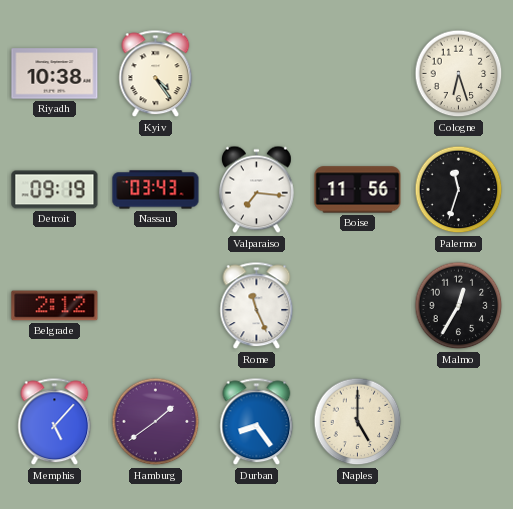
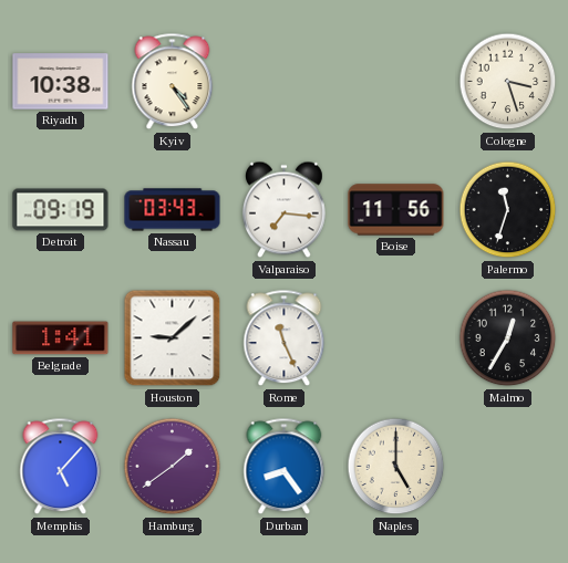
Cologne: 6:27 -> 3:27
Belgrade: 2:12 -> 1:41
Houston: none -> 9:08
